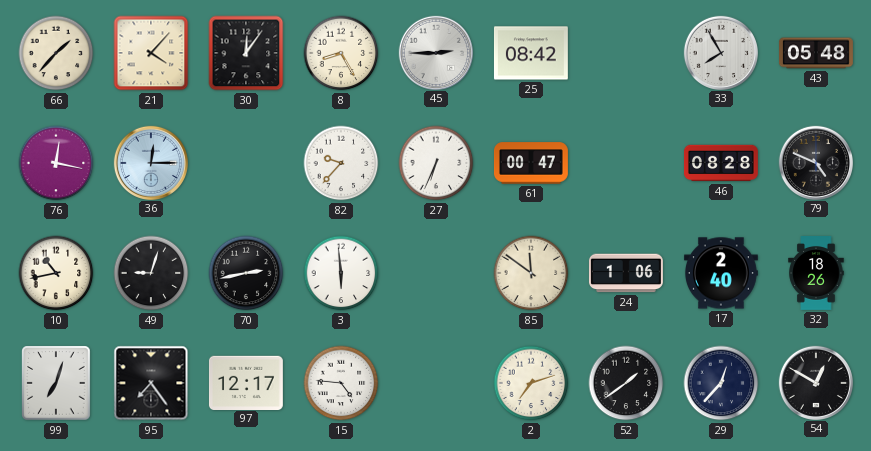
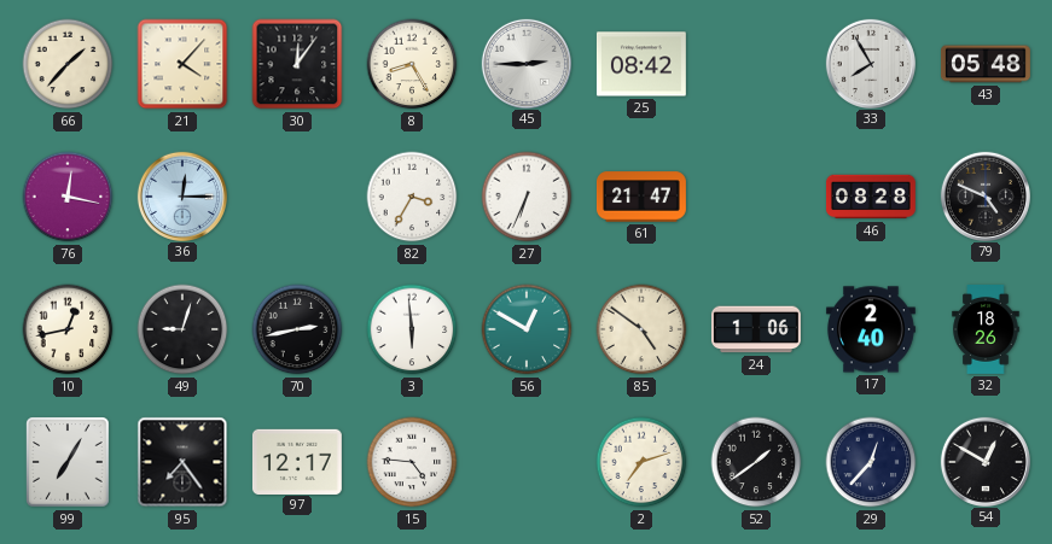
82: 9:37 -> 3:35
61: 00:47 -> 21:47
10: 10:43 -> 12:43
56: none -> 12:50
85: 11:51 -> 4:51
99: 7:03 -> 7:05
